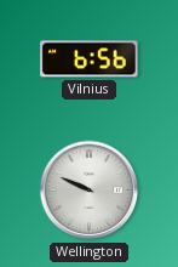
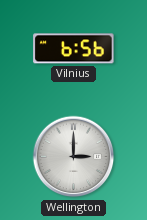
Wellington: 9:49 -> 3:00
